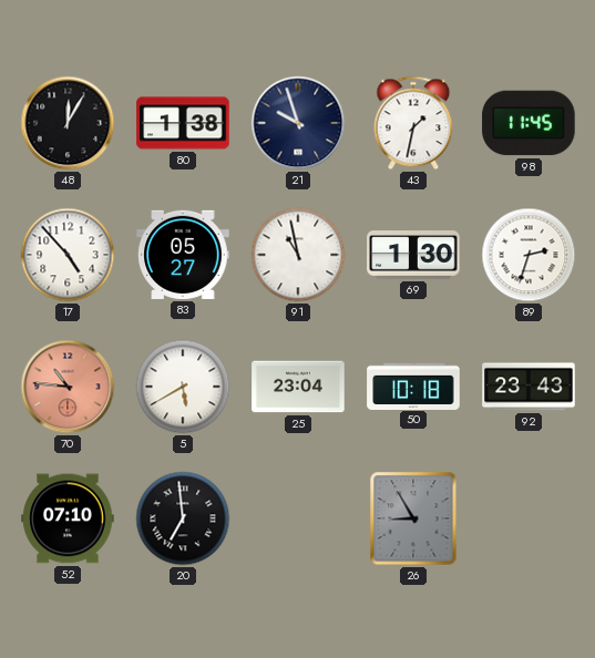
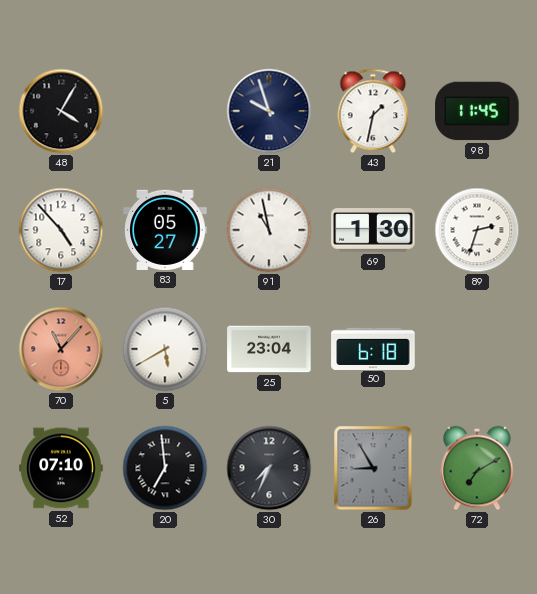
48: 12:05 -> 4:05
80: 1:38 -> none
70: 10:46 -> 11:07
50: 10:18 -> 6:18
92: 23:43 -> none
30: none -> 7:34
72: none -> 7:10
